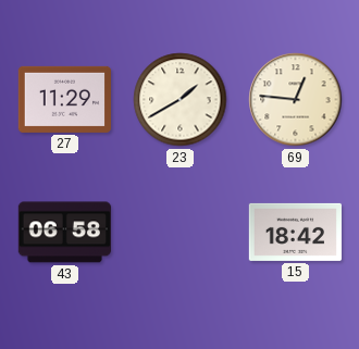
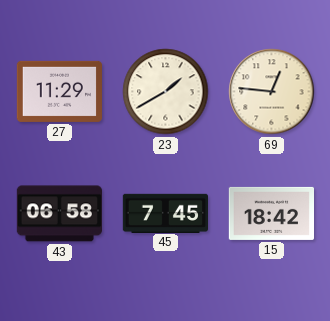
45: none -> 7:45
